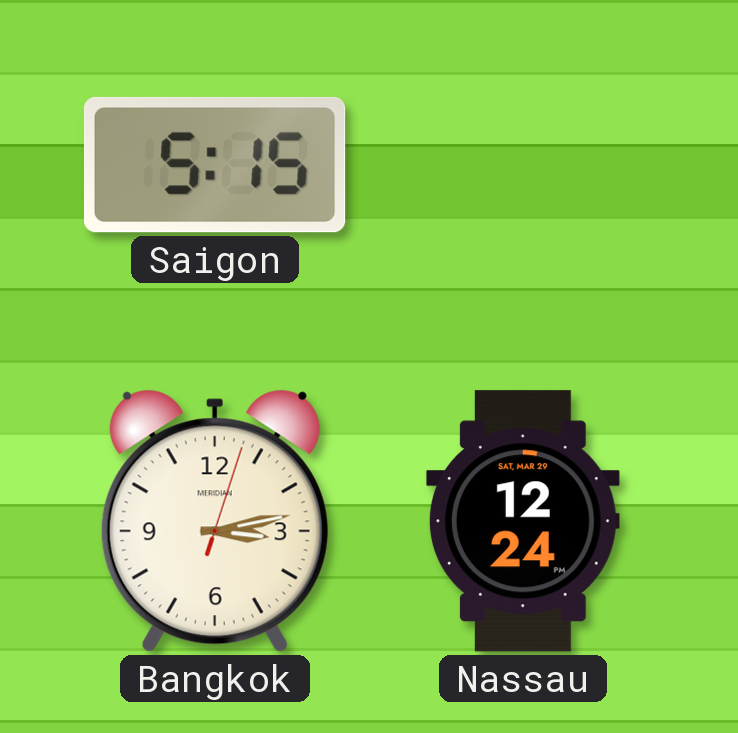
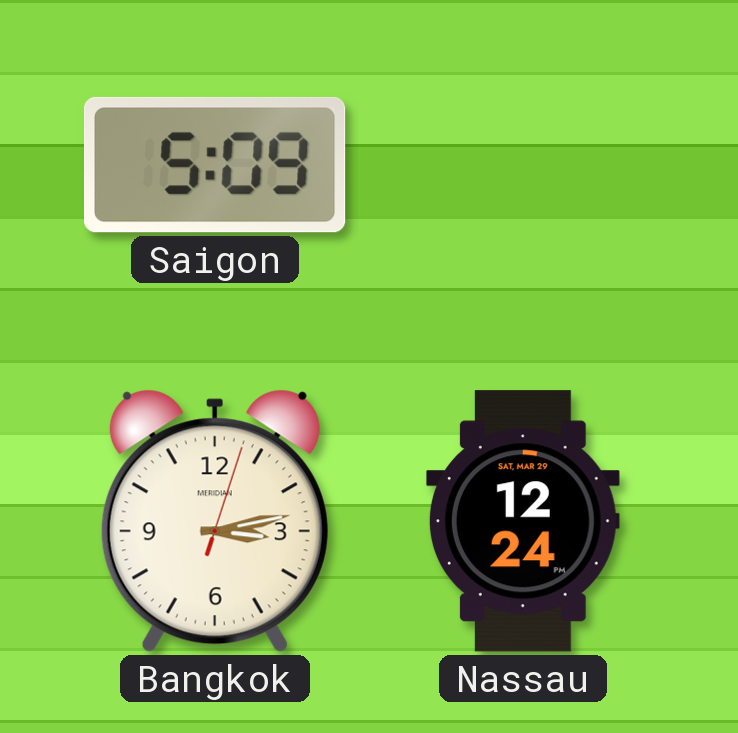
Saigon: 5:15 -> 5:09
